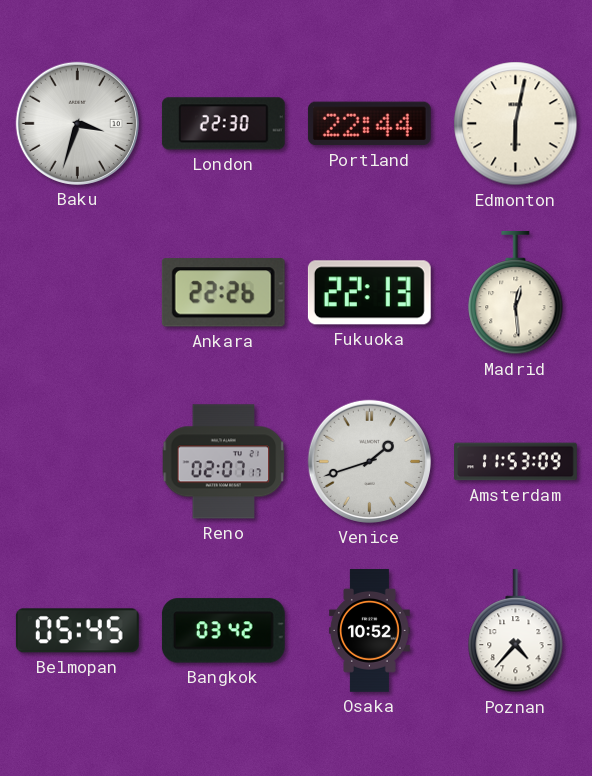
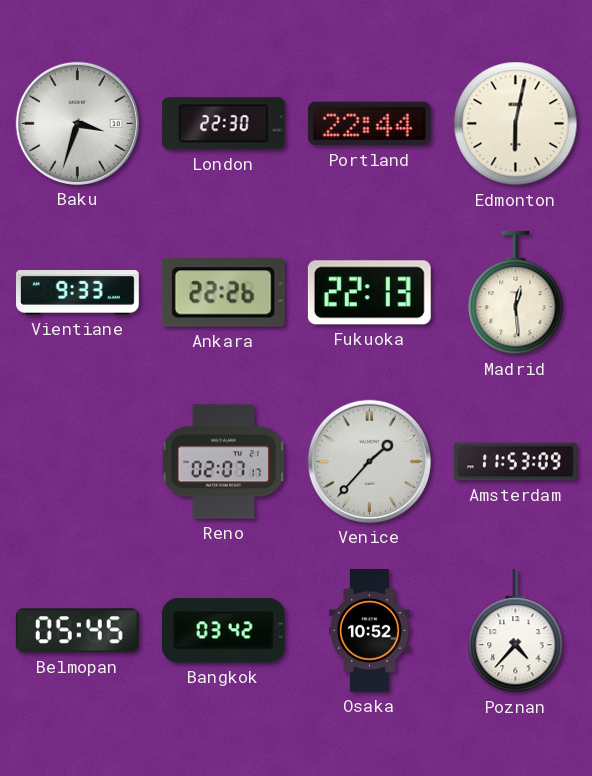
Vientiane: none -> 9:33
Venice: 1:42 -> 1:37
